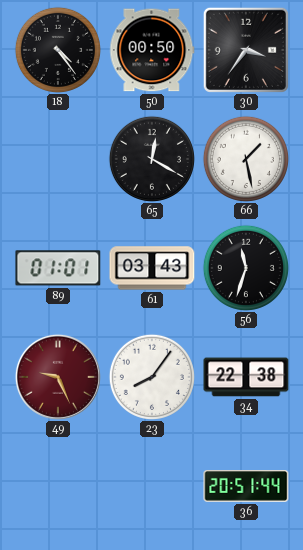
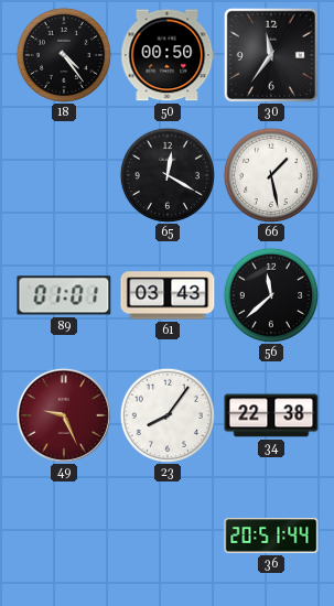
30: 3:36 -> 11:36
56: 11:33 -> 11:38
